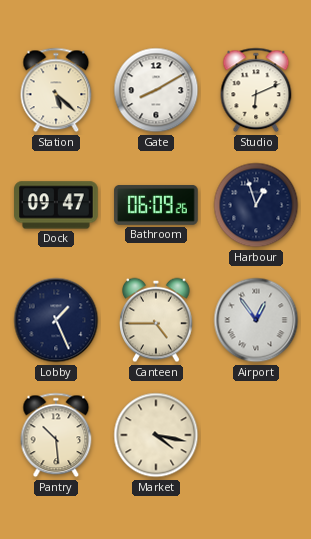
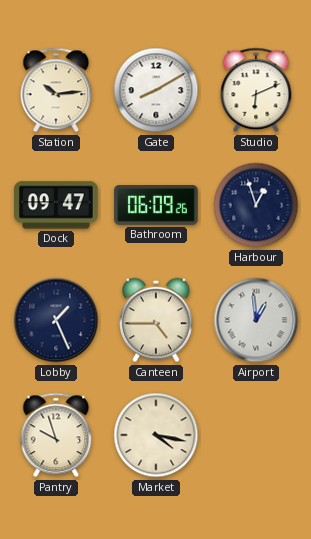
Station: 5:22 -> 10:14
Airport: 12:54 -> 12:59
Pantry: 10:29 -> 9:57
